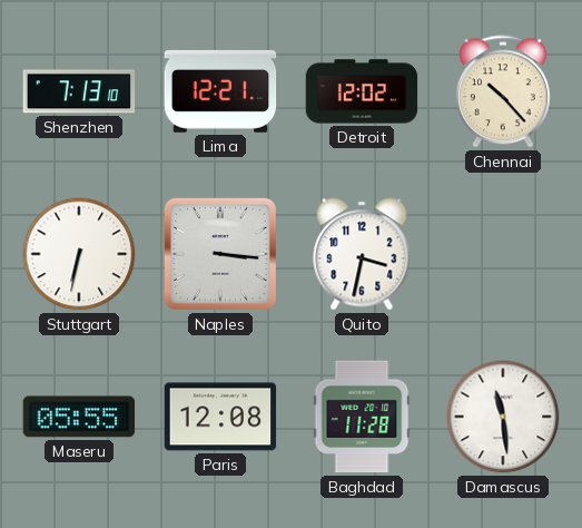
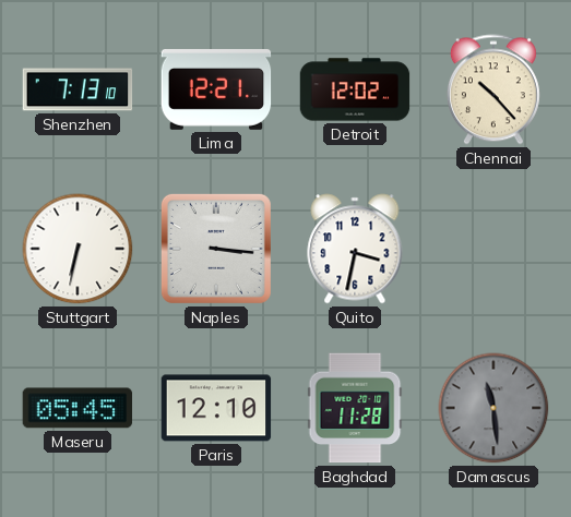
Maseru: 05:55 -> 05:45
Paris: 12:08 -> 12:10
Damascus dial: white -> grey
